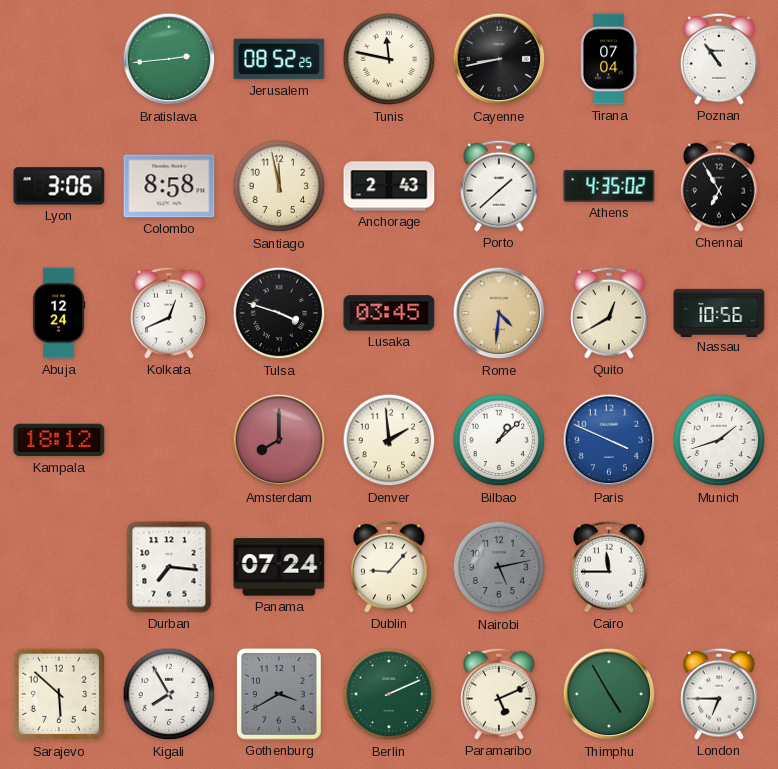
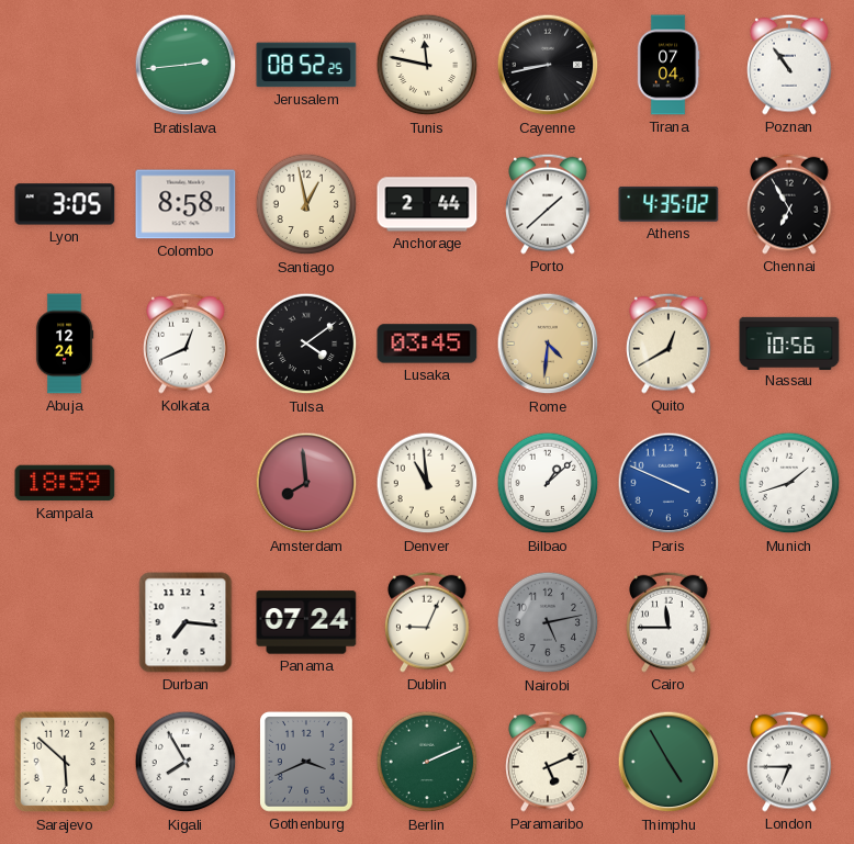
Lyon: 3:06 -> 3:05
Santiago: 11:58 -> 12:58
Anchorage: 2:43 -> 2:44
Tulsa: 3:48 -> 4:09
Kampala: 18:12 -> 18:59
Amsterdam: 8:00 -> 7:59
Denver: 1:59 -> 10:59
Dublin: 9:07 -> 9:04
Gothenburg: 3:40 -> 3:41
